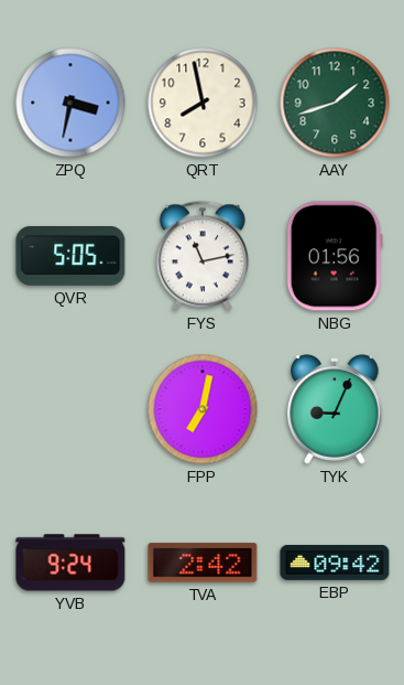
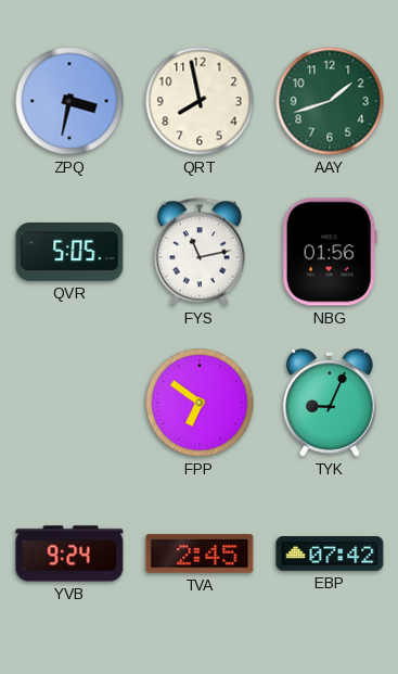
FPP: 7:02 -> 6:51
TVA: 2:42 -> 2:45
EBP: 09:42 -> 07:42
